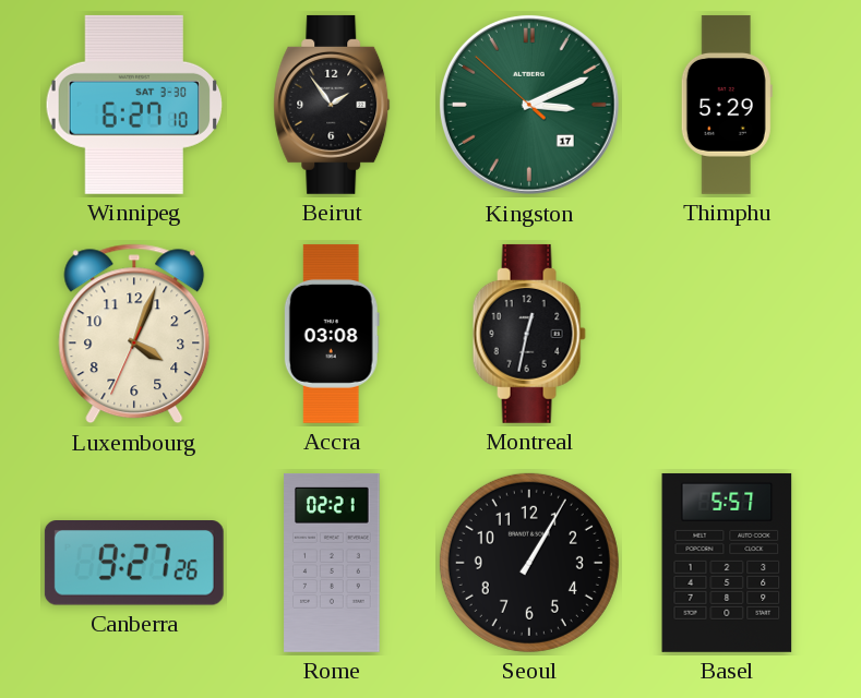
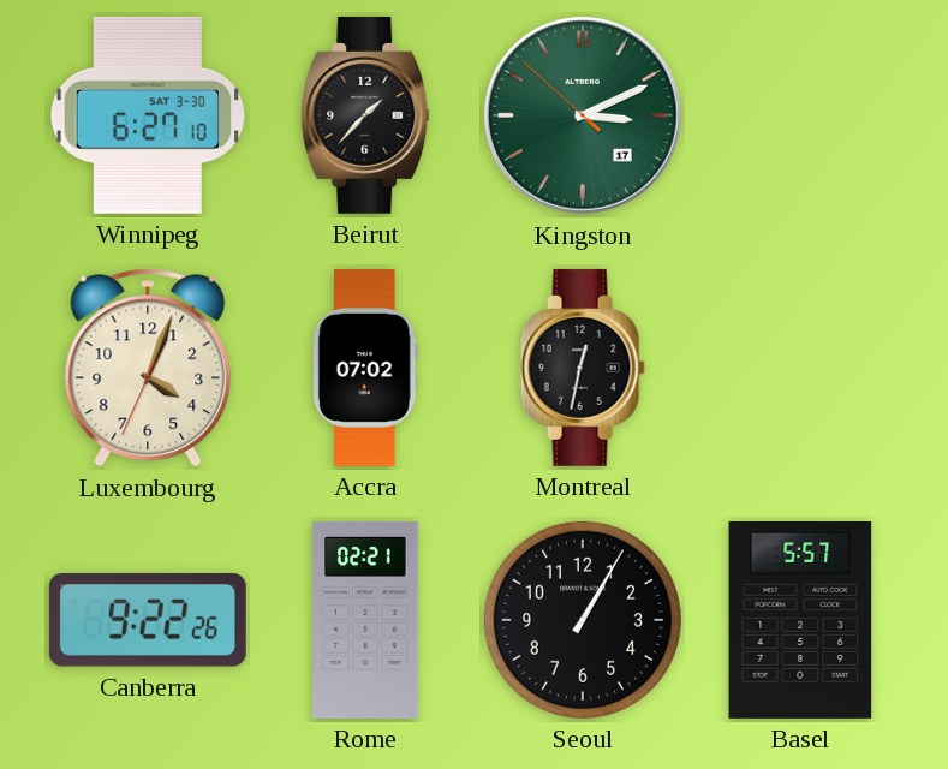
Beirut: 1:54 -> 1:37
Thimphu: 5:29 -> none
Accra: 03:08 -> 07:02
Canberra: 9:27 -> 9:22
